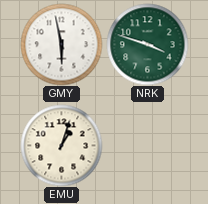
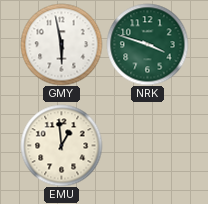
EMU: 1:03 -> 12:59
